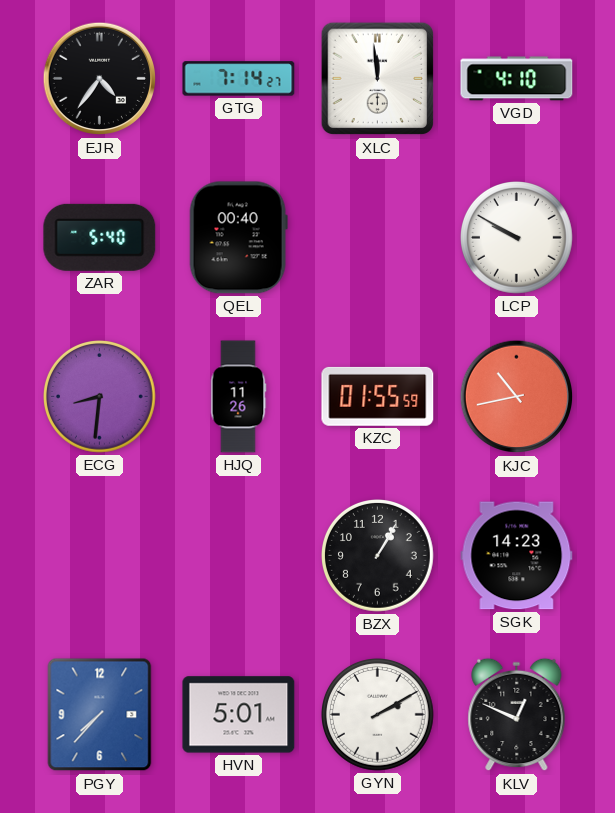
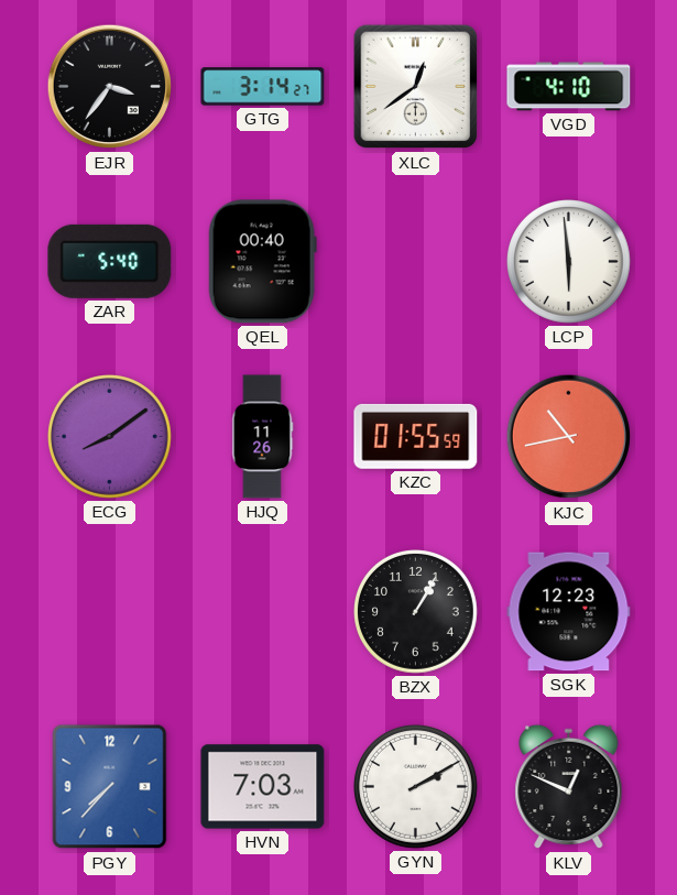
EJR: 4:36 -> 3:36
GTG: 7:14 -> 3:14
XLC: 11:59 -> 12:39
LCP: 9:50 -> 5:59
ECG: 8:31 -> 8:09
SGK: 14:23 -> 12:23
HVN: 5:01 -> 7:03
